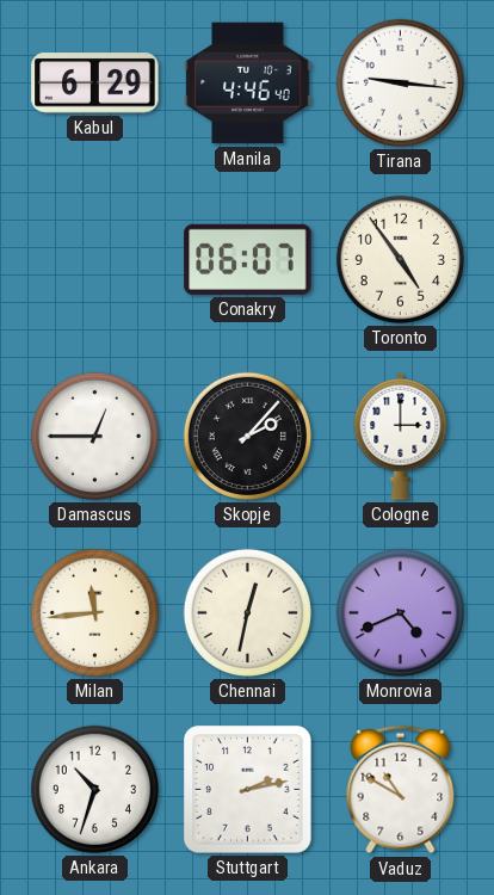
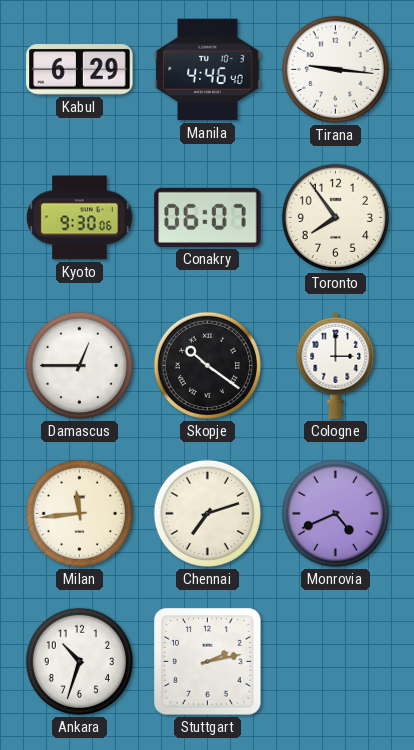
Kyoto: none -> 9:30
Toronto: 4:54 -> 7:54
Skopje: 2:07 -> 10:21
Chennai: 12:32 -> 7:12
Vaduz: 10:50 -> none
